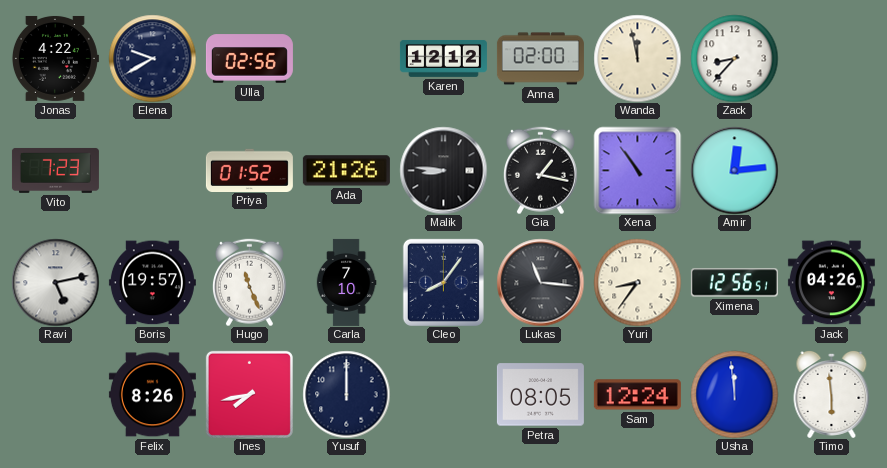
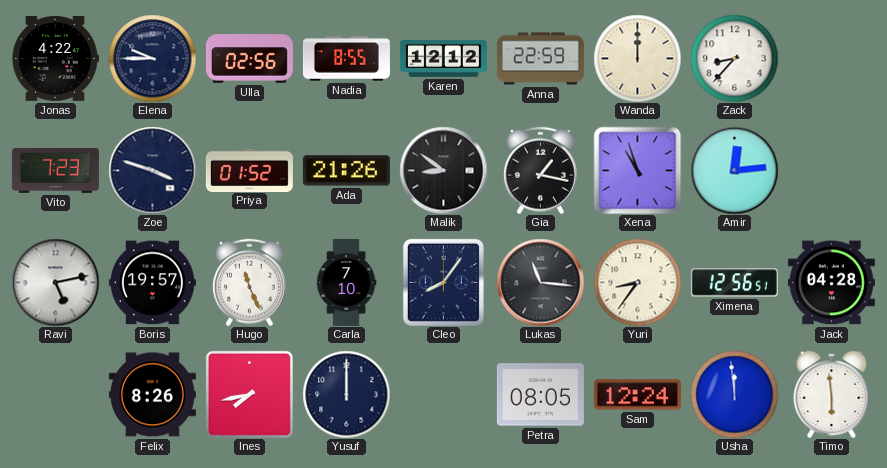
Elena: 9:40 -> 9:45
Nadia: none -> 8:55
Anna: 02:00 -> 22:59
Wanda: 11:58 -> 12:00
Zoe: none -> 3:48
Malik: 8:46 -> 8:51
Xena: 10:54 -> 10:57
Jack: 04:26 -> 04:28
